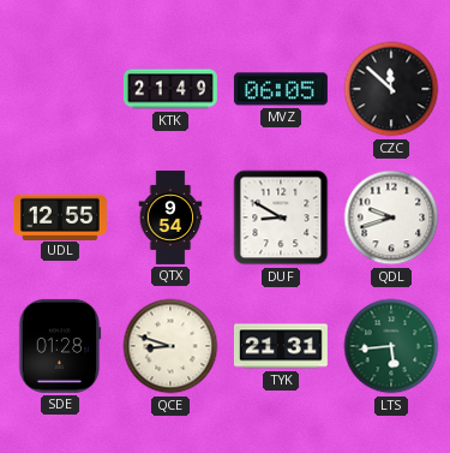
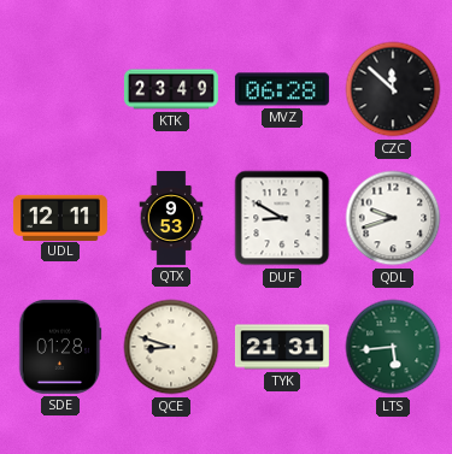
KTK: 21:49 -> 23:49
MVZ: 06:05 -> 06:28
UDL: 12:55 -> 12:11
QTX: 9:54 -> 9:53
